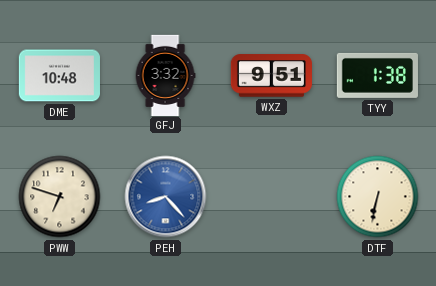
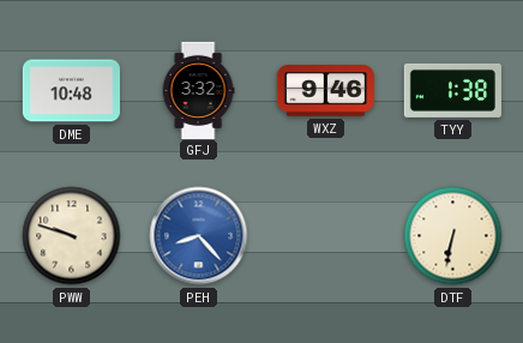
WXZ: 9:51 -> 9:46
PWW: 6:48 -> 9:48
